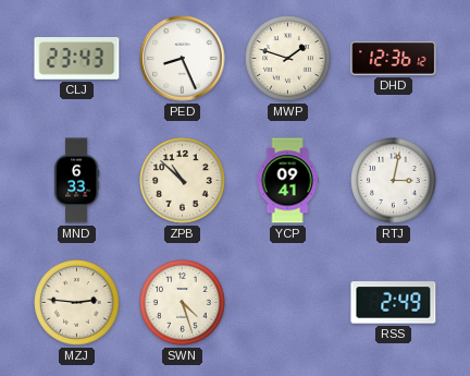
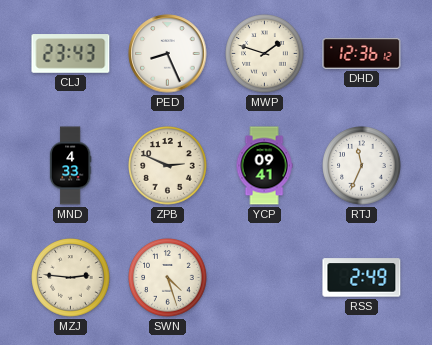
MND: 6:33 -> 4:33
ZPB: 10:52 -> 2:49
RTJ: 3:02 -> 11:34
